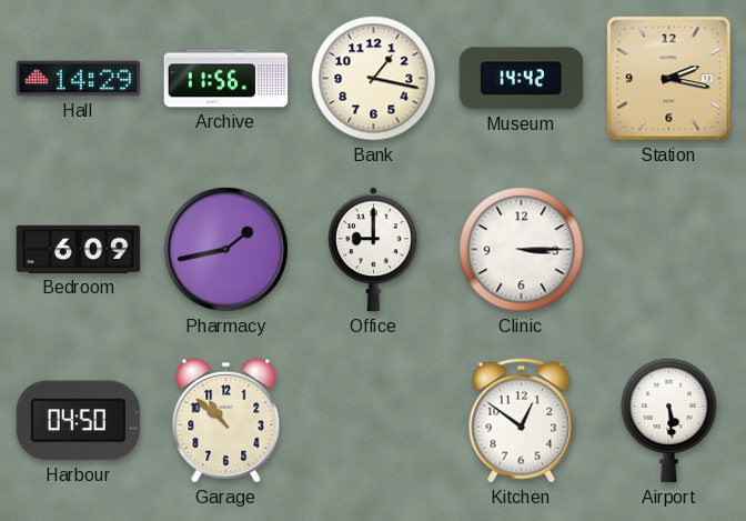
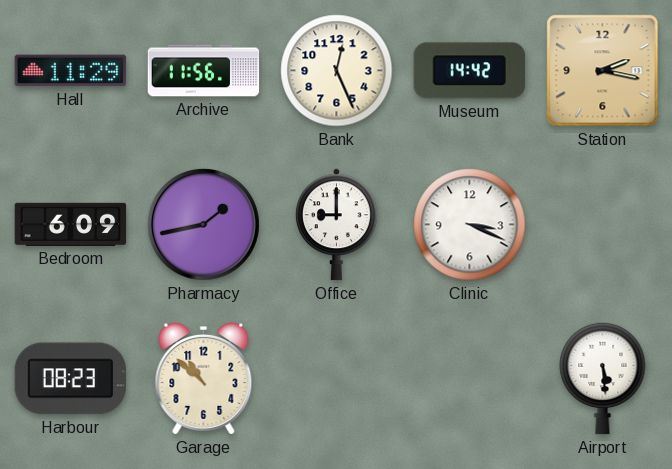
Hall: 14:29 -> 11:29
Bank: 1:17 -> 12:26
Clinic: 3:15 -> 3:19
Harbour: 04:50 -> 08:23
Kitchen: 12:51 -> none
